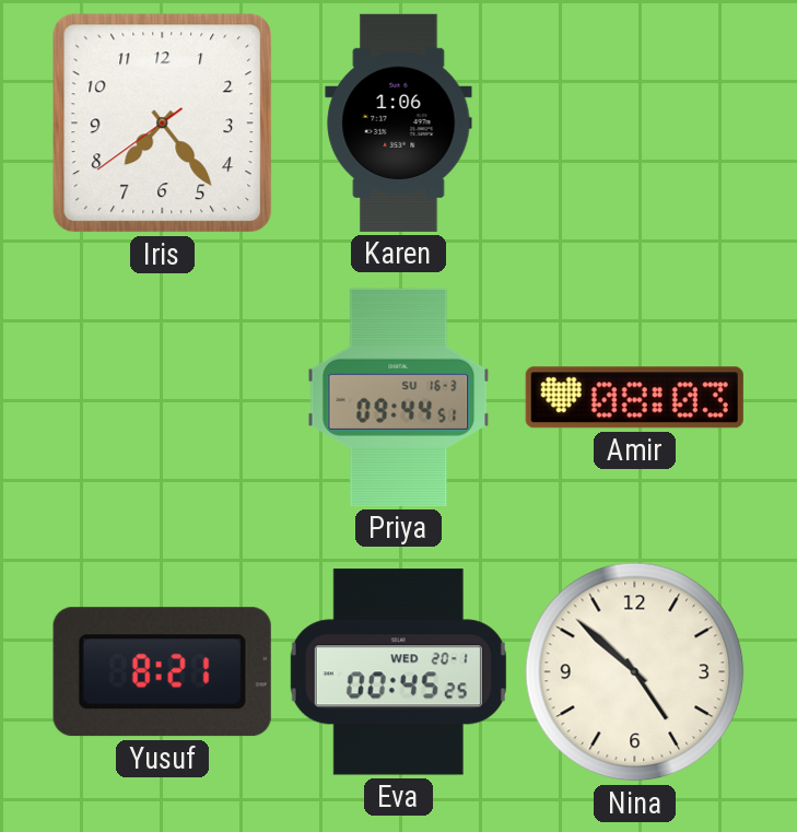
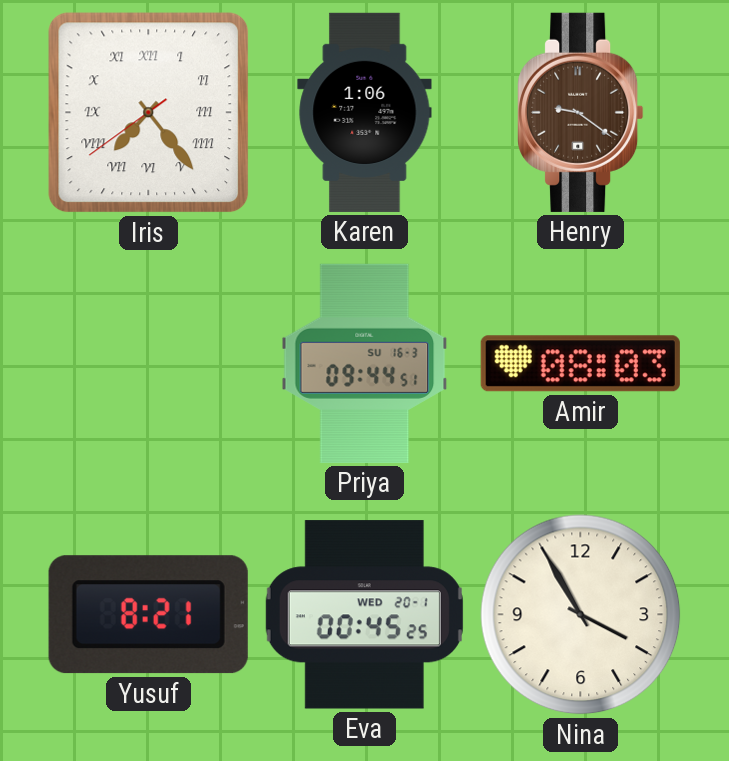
Iris numerals: Arabic -> Roman
Henry: none -> 9:21
Nina: 4:52 -> 3:55
